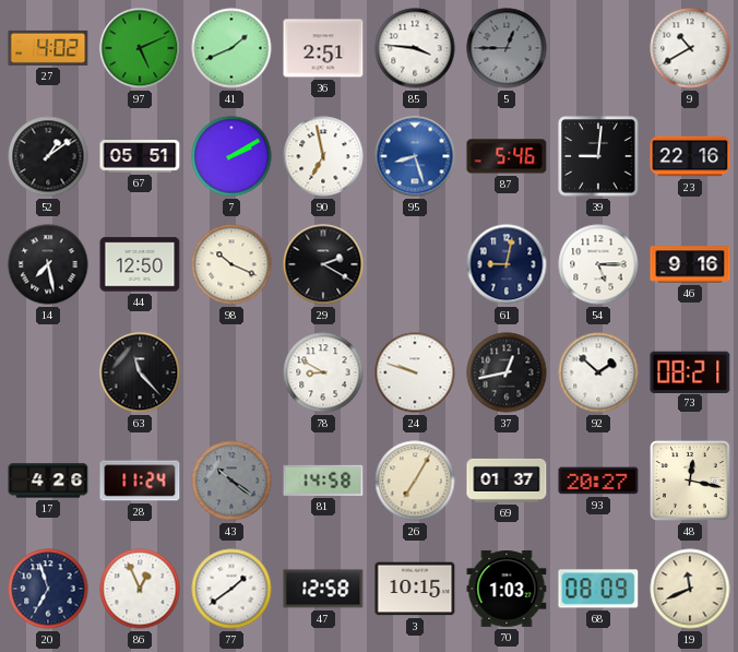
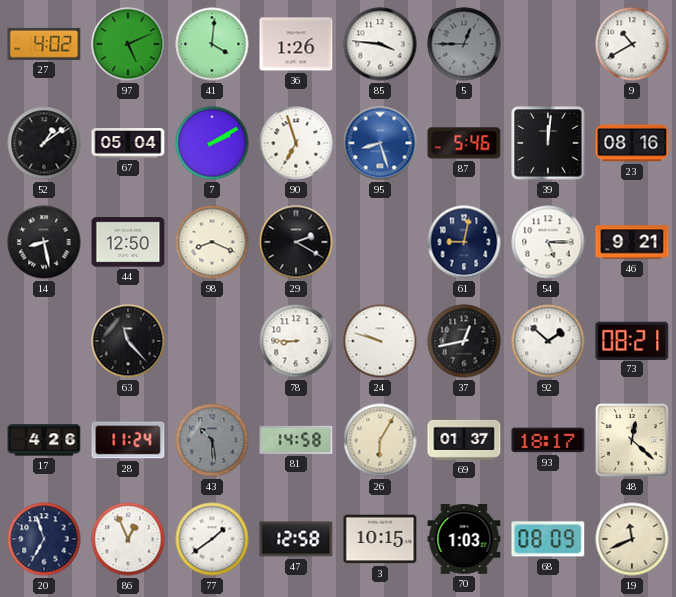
41: 1:41 -> 4:01
36: 2:51 -> 1:26
67: 05:51 -> 05:04
90: 6:58 -> 6:57
39: 9:01 -> 12:01
23: 22:16 -> 08:16
14: 7:28 -> 8:28
98: 10:19 -> 8:19
46: 9:16 -> 9:21
78: 8:50 -> 8:45
43: 10:21 -> 10:29
26: 7:05 -> 6:05
93: 20:27 -> 18:17
48: 12:17 -> 12:22
